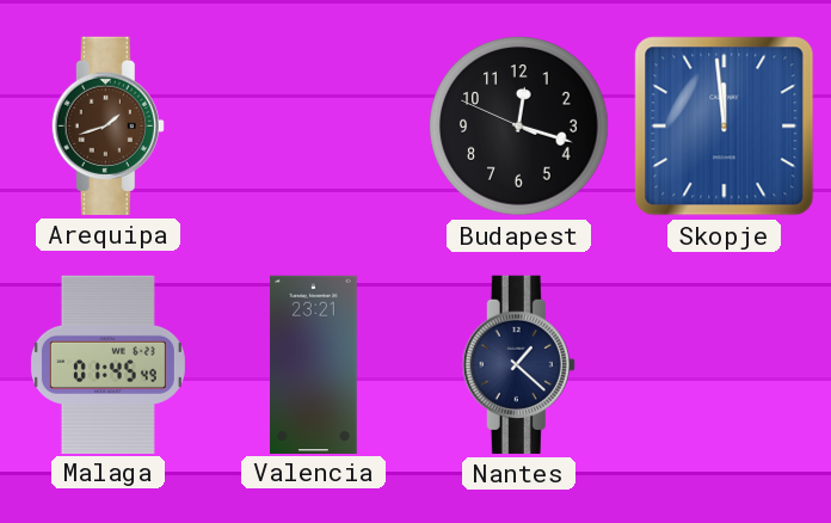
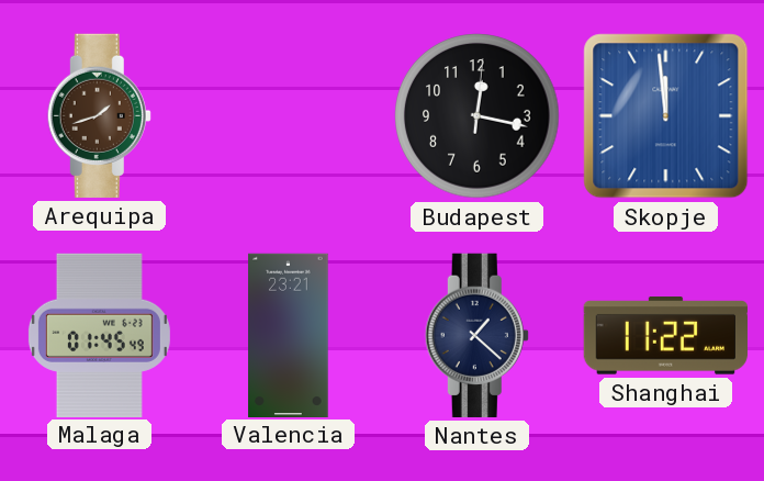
Budapest: 12:17:49 -> 12:17:01
Shanghai: none -> 11:22
